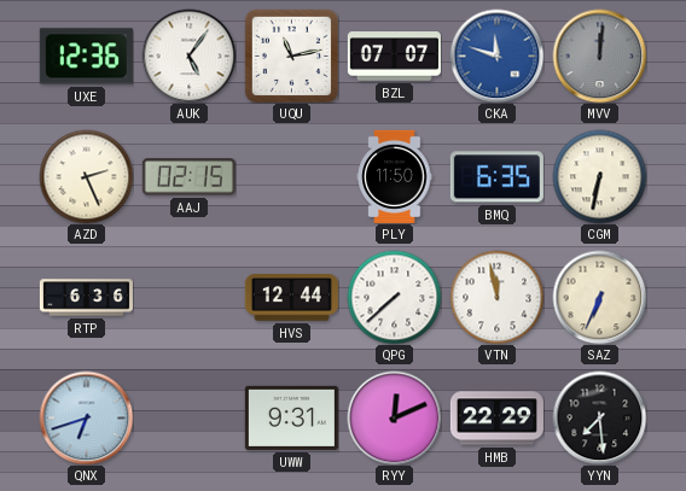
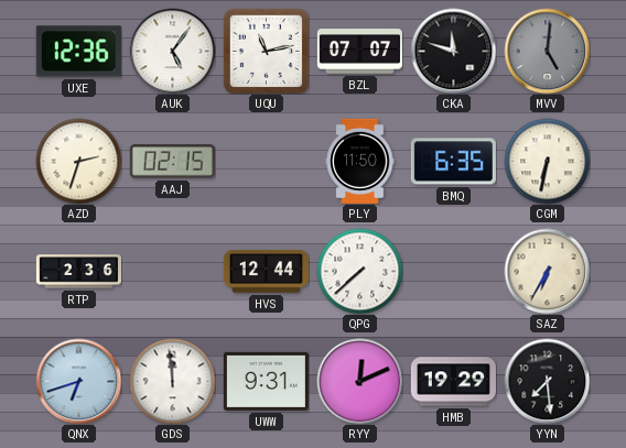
CKA dial: blue -> black
MVV: 12:01 -> 5:01
AZD: 2:26 -> 2:33
RTP: 6:36 -> 2:36
VTN: 11:58 -> none
SAZ: 6:34 -> 6:35
GDS: none -> 11:59
HMB: 22:29 -> 19:29
